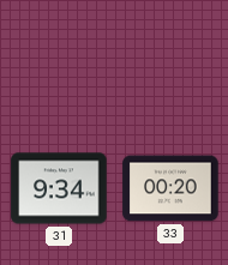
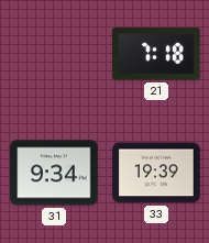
21: none -> 7:18
33: 00:20 -> 19:39
